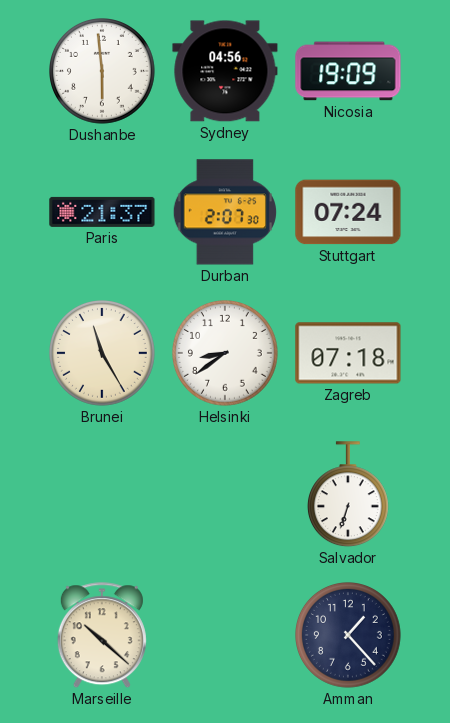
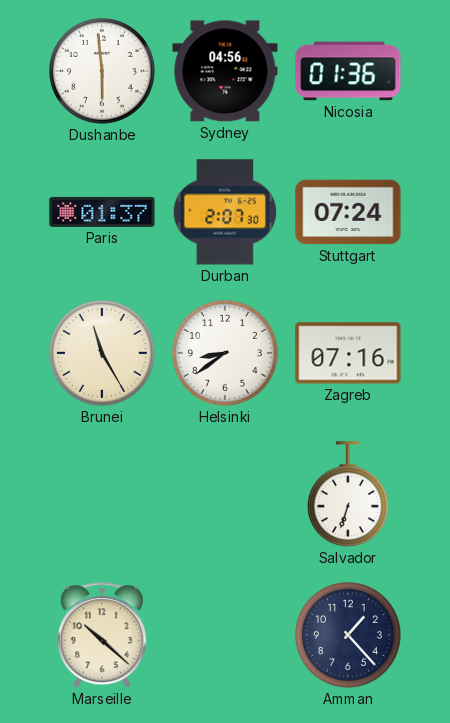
Nicosia: 19:09 -> 01:36
Paris: 21:37 -> 01:37
Zagreb: 07:18 -> 07:16
